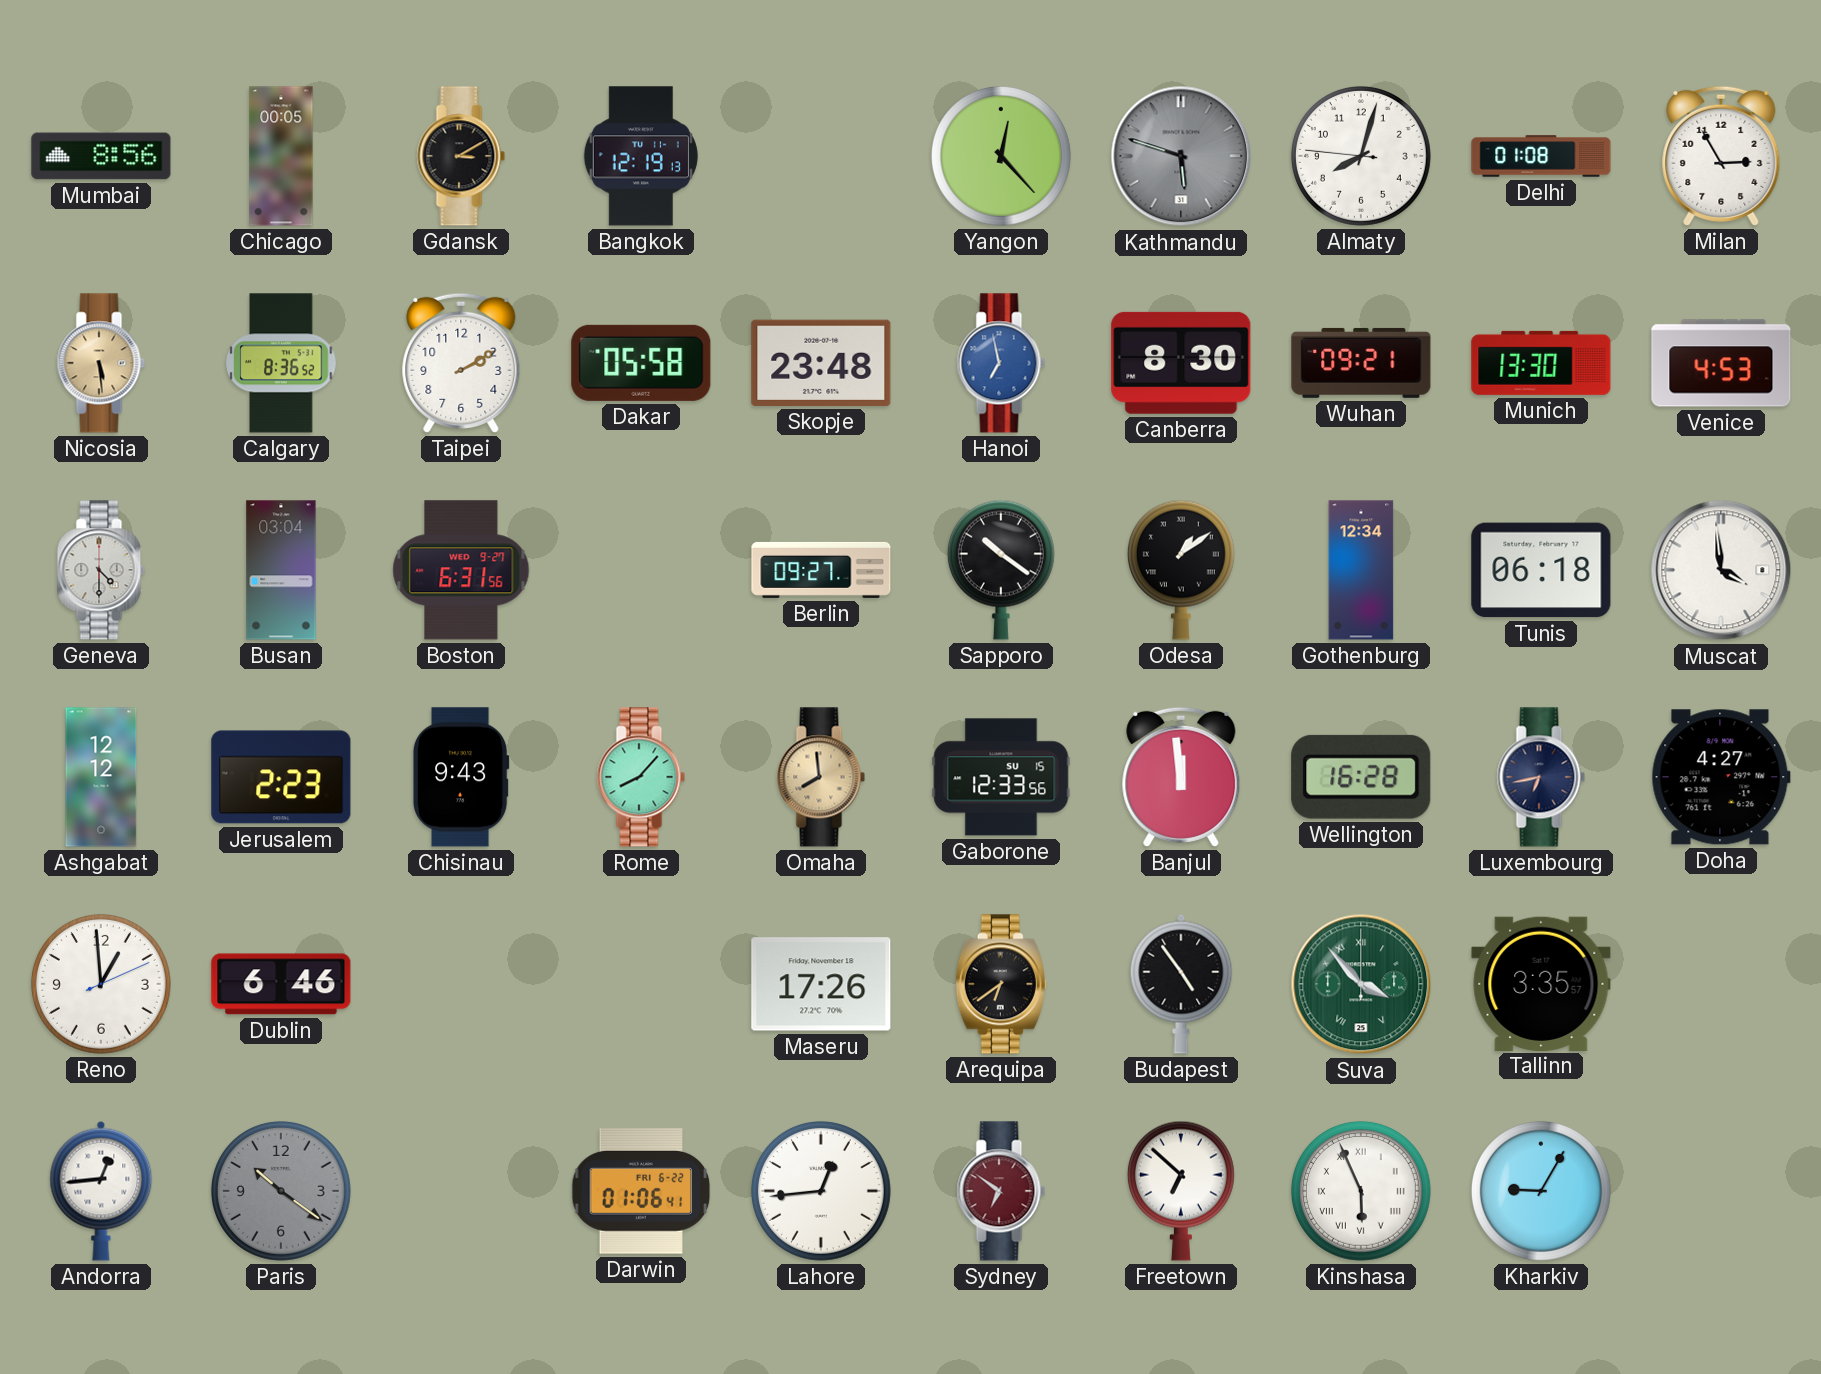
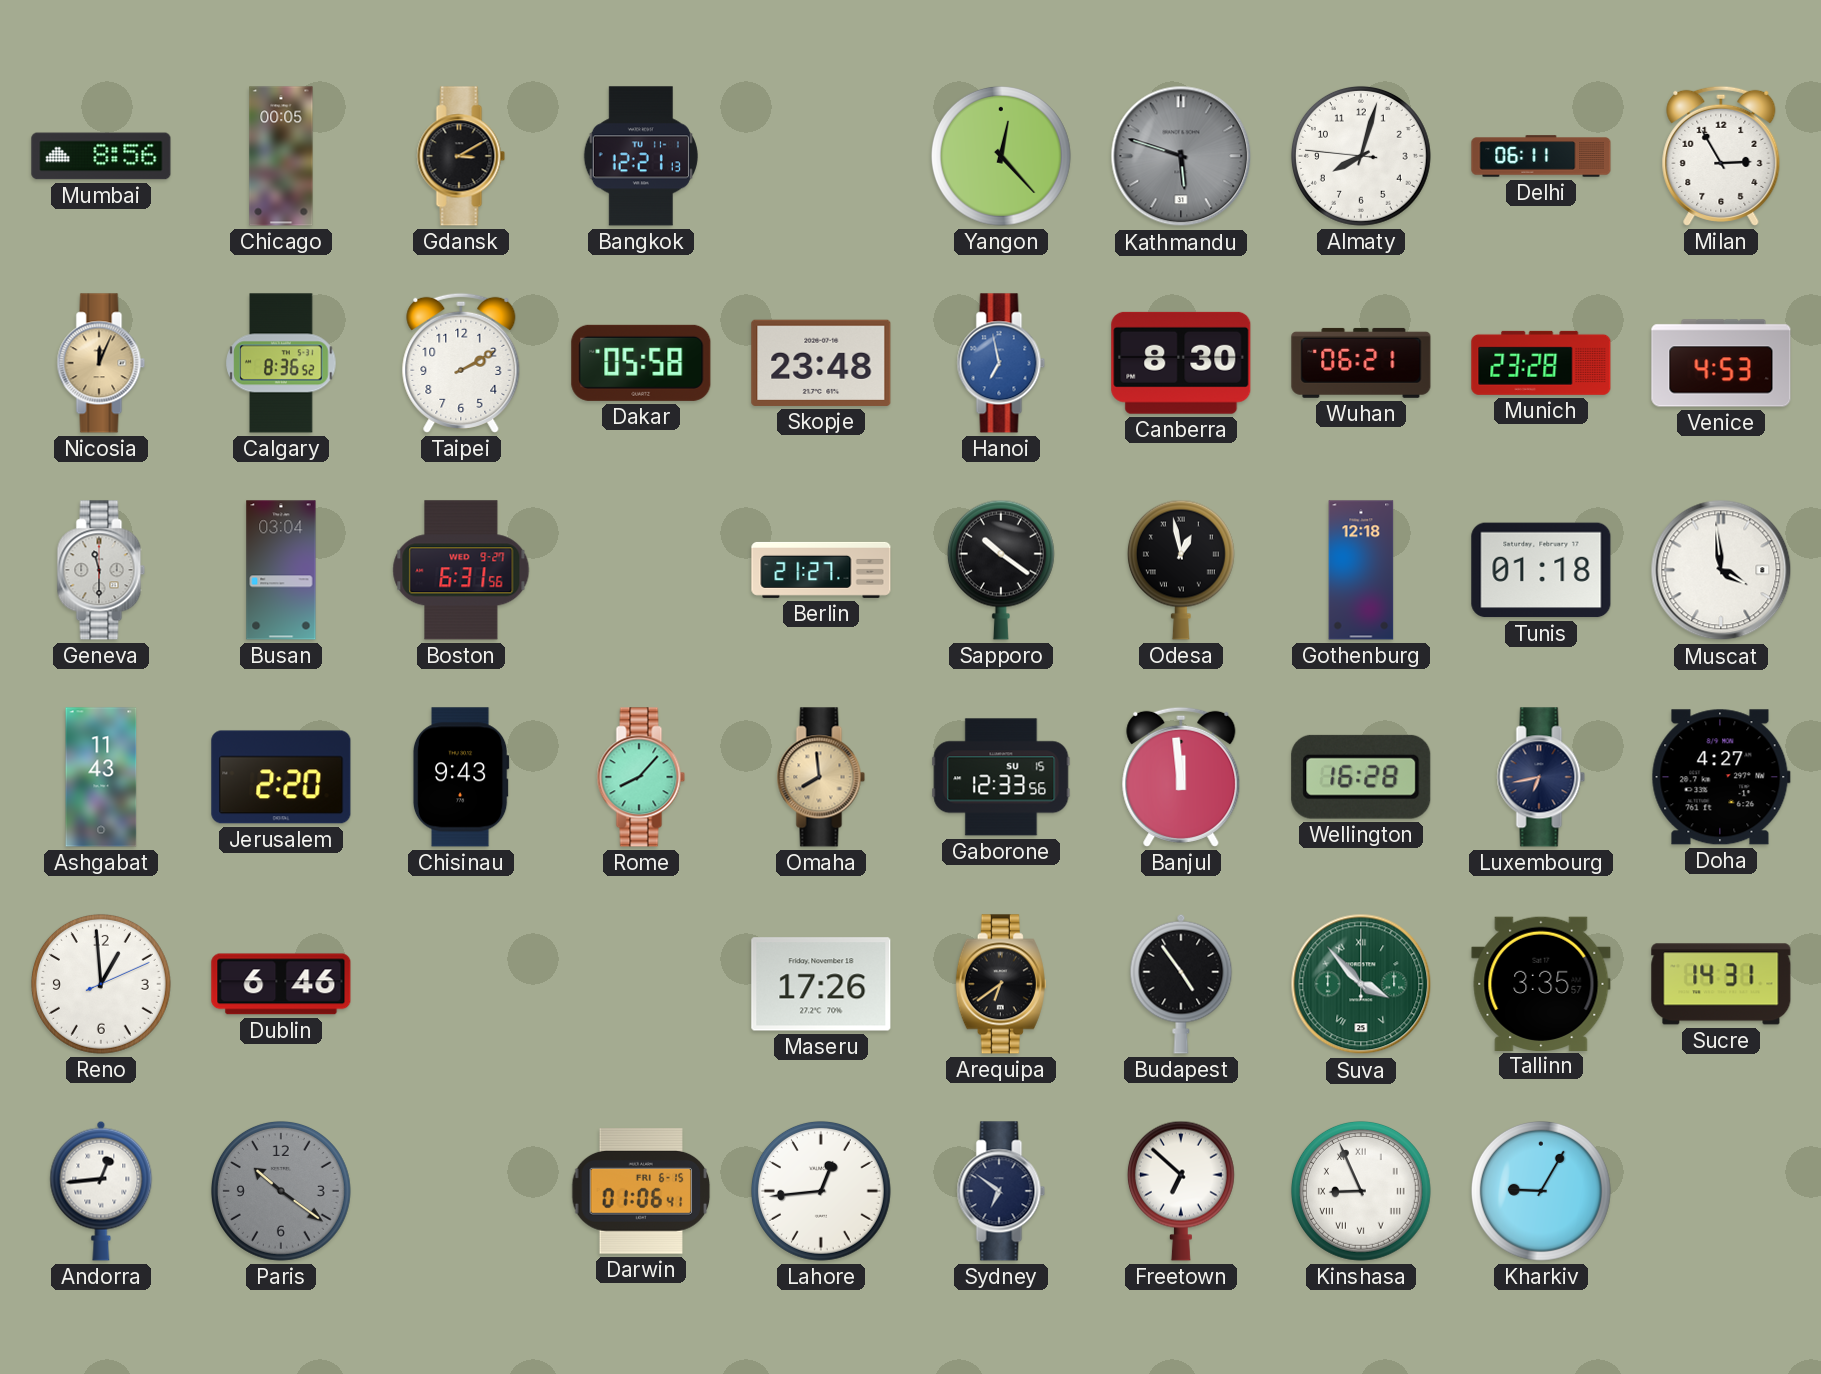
Bangkok: 12:19 -> 12:21
Delhi: 01:08 -> 06:11
Nicosia: 5:29 -> 12:04
Wuhan: 09:21 -> 06:21
Munich: 13:30 -> 23:28
Geneva: 4:30 -> 11:30
Berlin: 09:27 -> 21:27
Odesa: 1:09 -> 12:58
Gothenburg: 12:34 -> 12:18
Tunis: 06:18 -> 01:18
Ashgabat: 12:12 -> 11:43
Jerusalem: 2:23 -> 2:20
Sucre: none -> 14:31
Darwin date: FRI 6-22 -> FRI 6-15
Sydney dial: burgundy -> navy
Kinshasa: 5:56 -> 8:56
